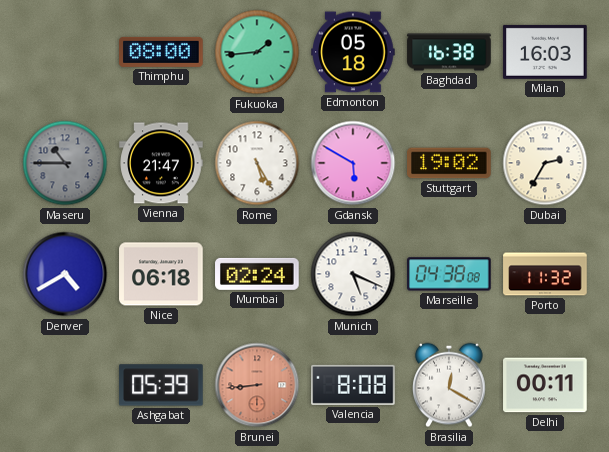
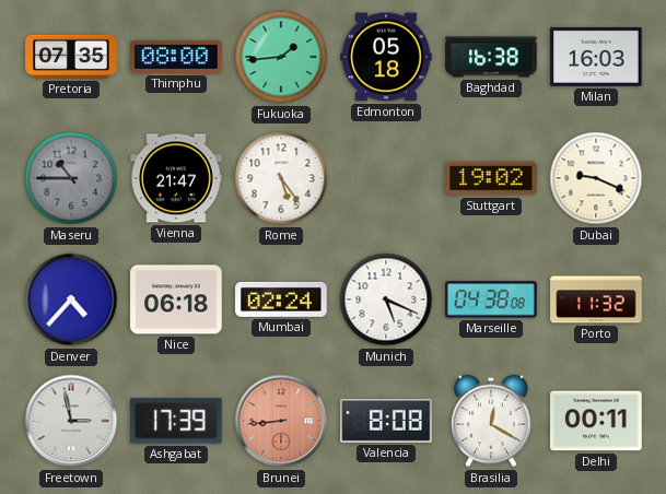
Pretoria: none -> 07:35
Rome: 5:25 -> 5:24
Gdansk: 5:50 -> none
Dubai: 2:35 -> 9:19
Denver: 4:40 -> 4:37
Freetown: none -> 2:58
Ashgabat: 05:39 -> 17:39
